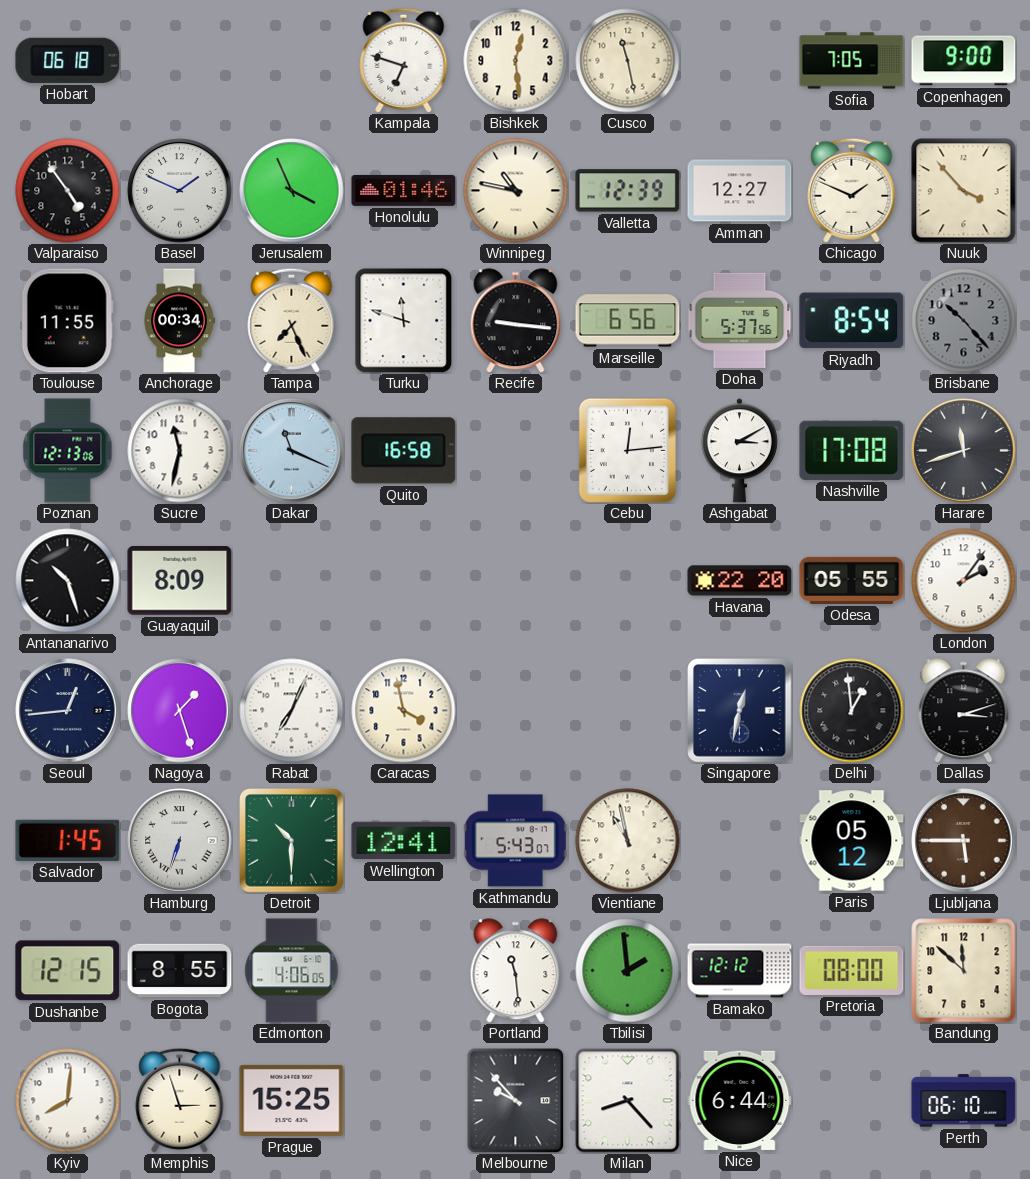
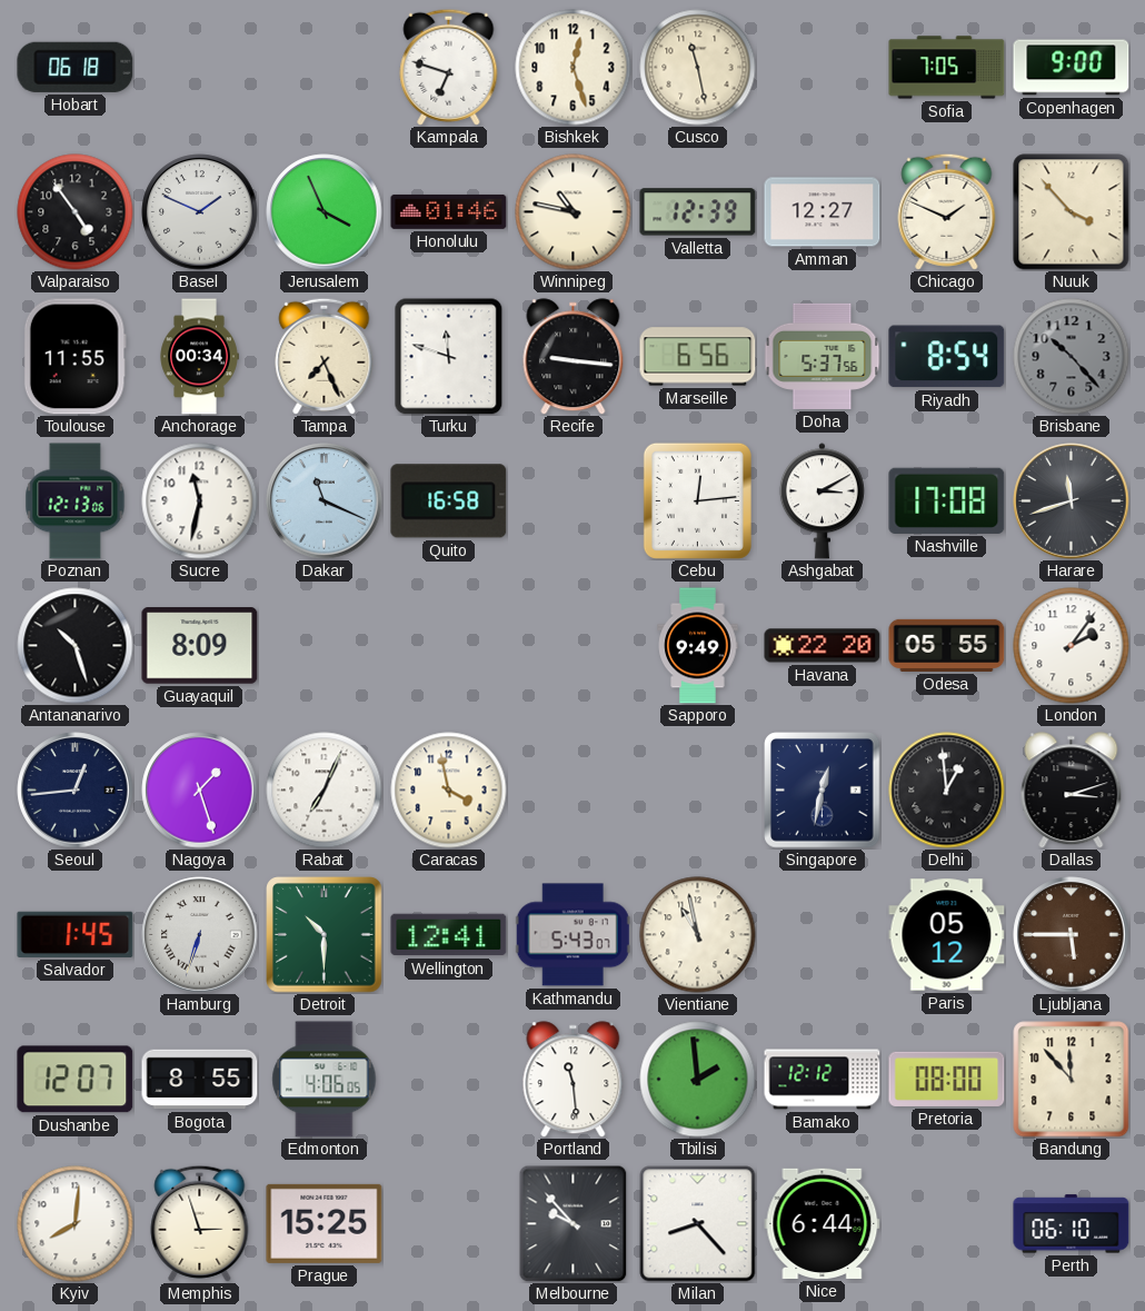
Bishkek: 12:29 -> 12:27
Sapporo: none -> 9:49
Dushanbe: 12:15 -> 12:07
Bandung: 11:52 -> 11:53
